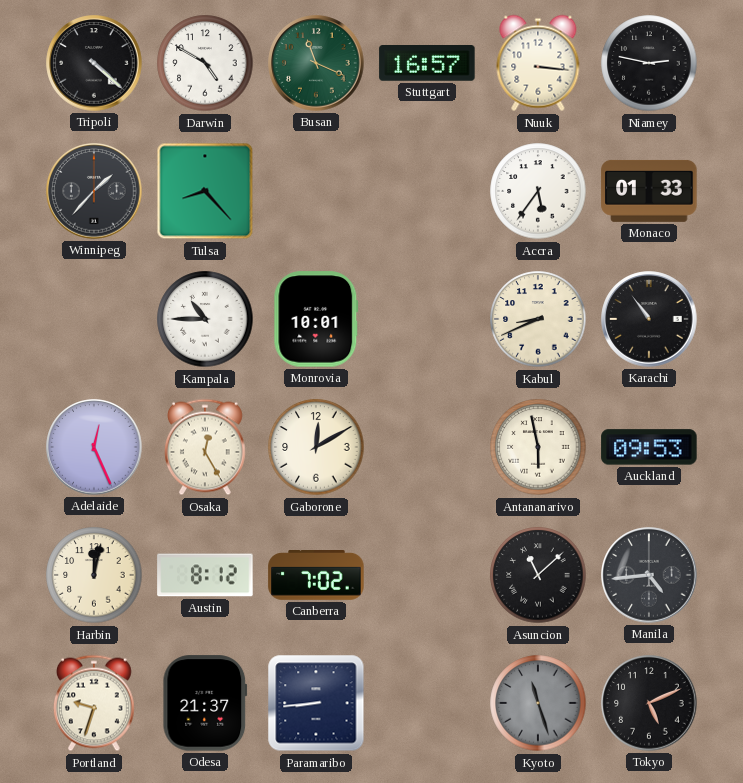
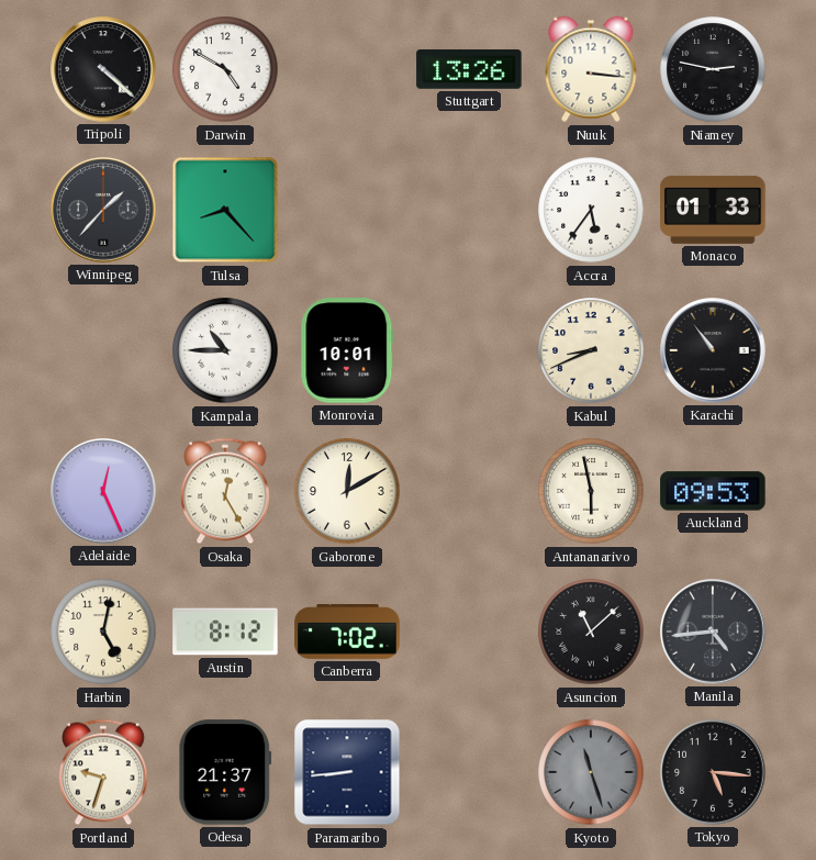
Busan: 11:19 -> none
Stuttgart: 16:57 -> 13:26
Harbin: 12:02 -> 5:02
Tokyo: 5:11 -> 5:16
